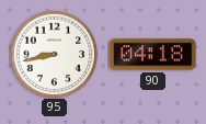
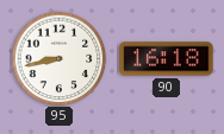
90: 04:18 -> 16:18
